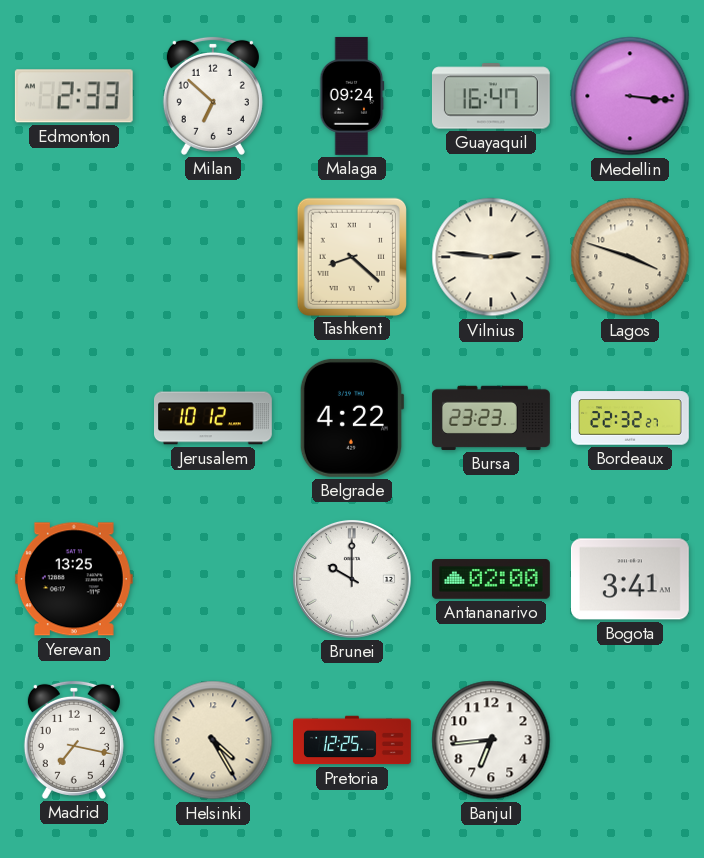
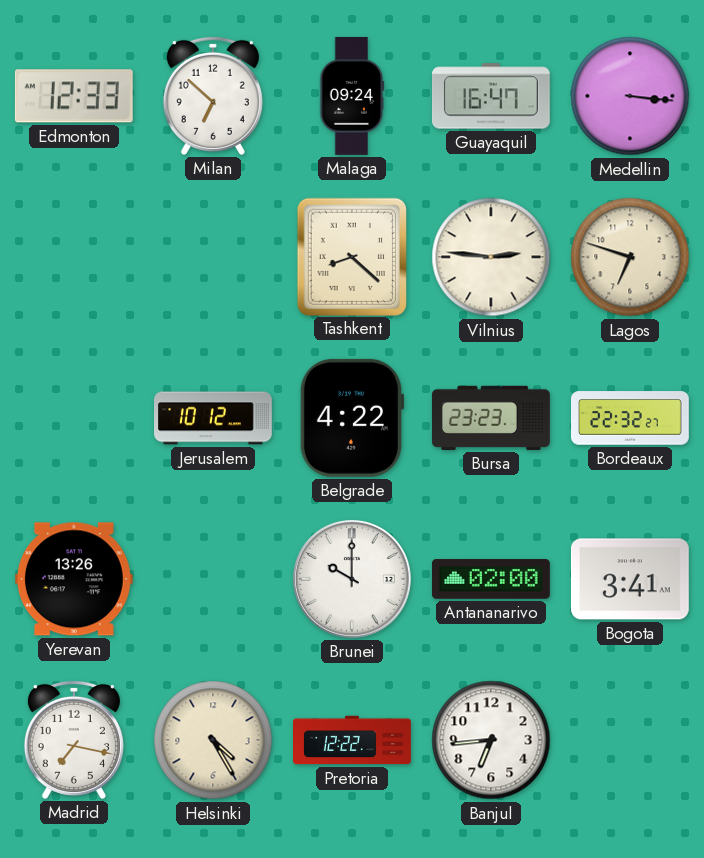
Edmonton: 2:33 -> 12:33
Lagos: 3:48 -> 6:48
Yerevan: 13:25 -> 13:26
Pretoria: 12:25 -> 12:22
